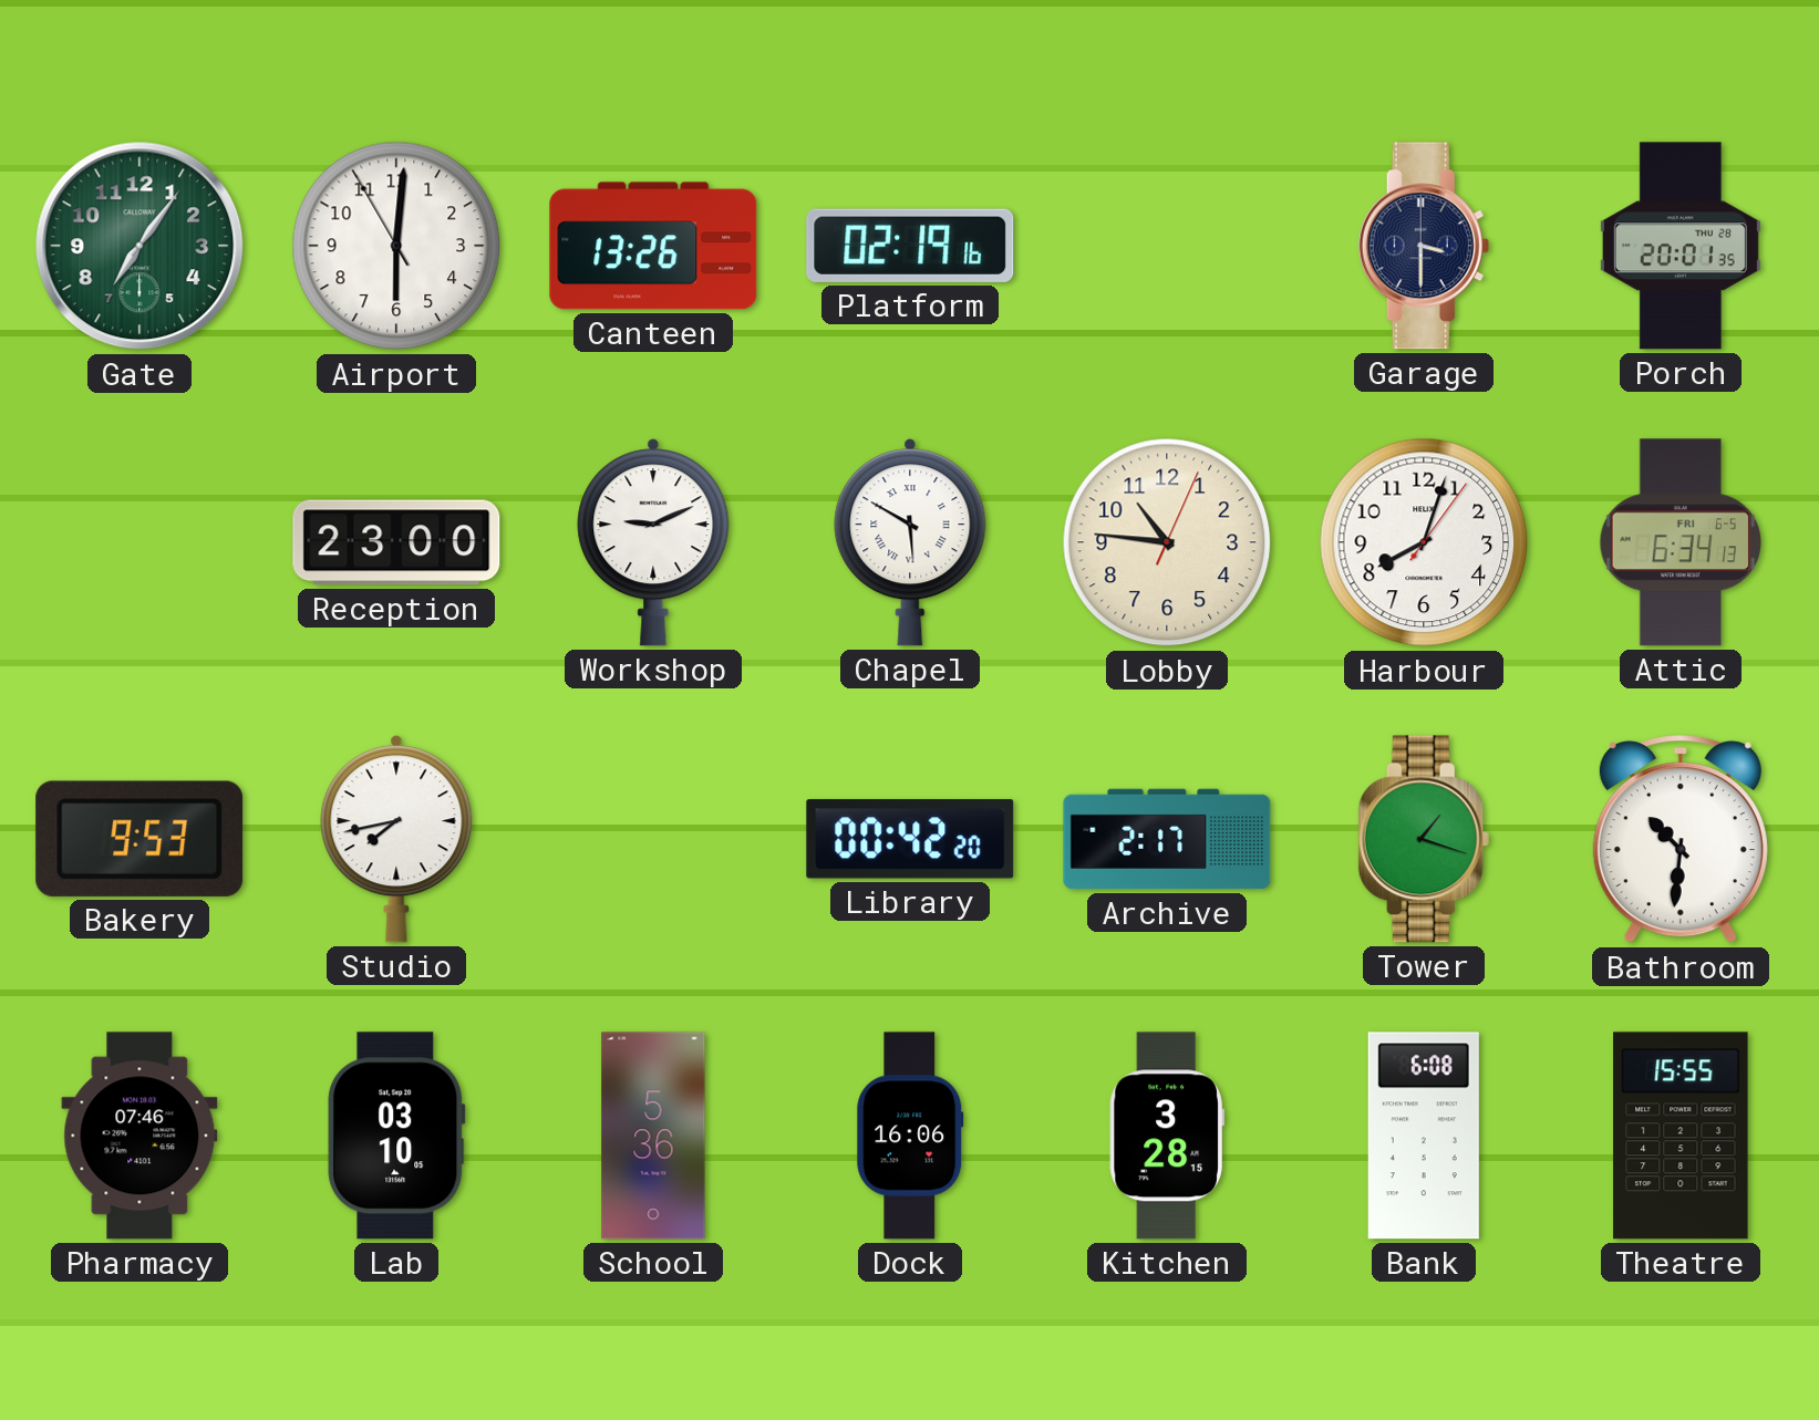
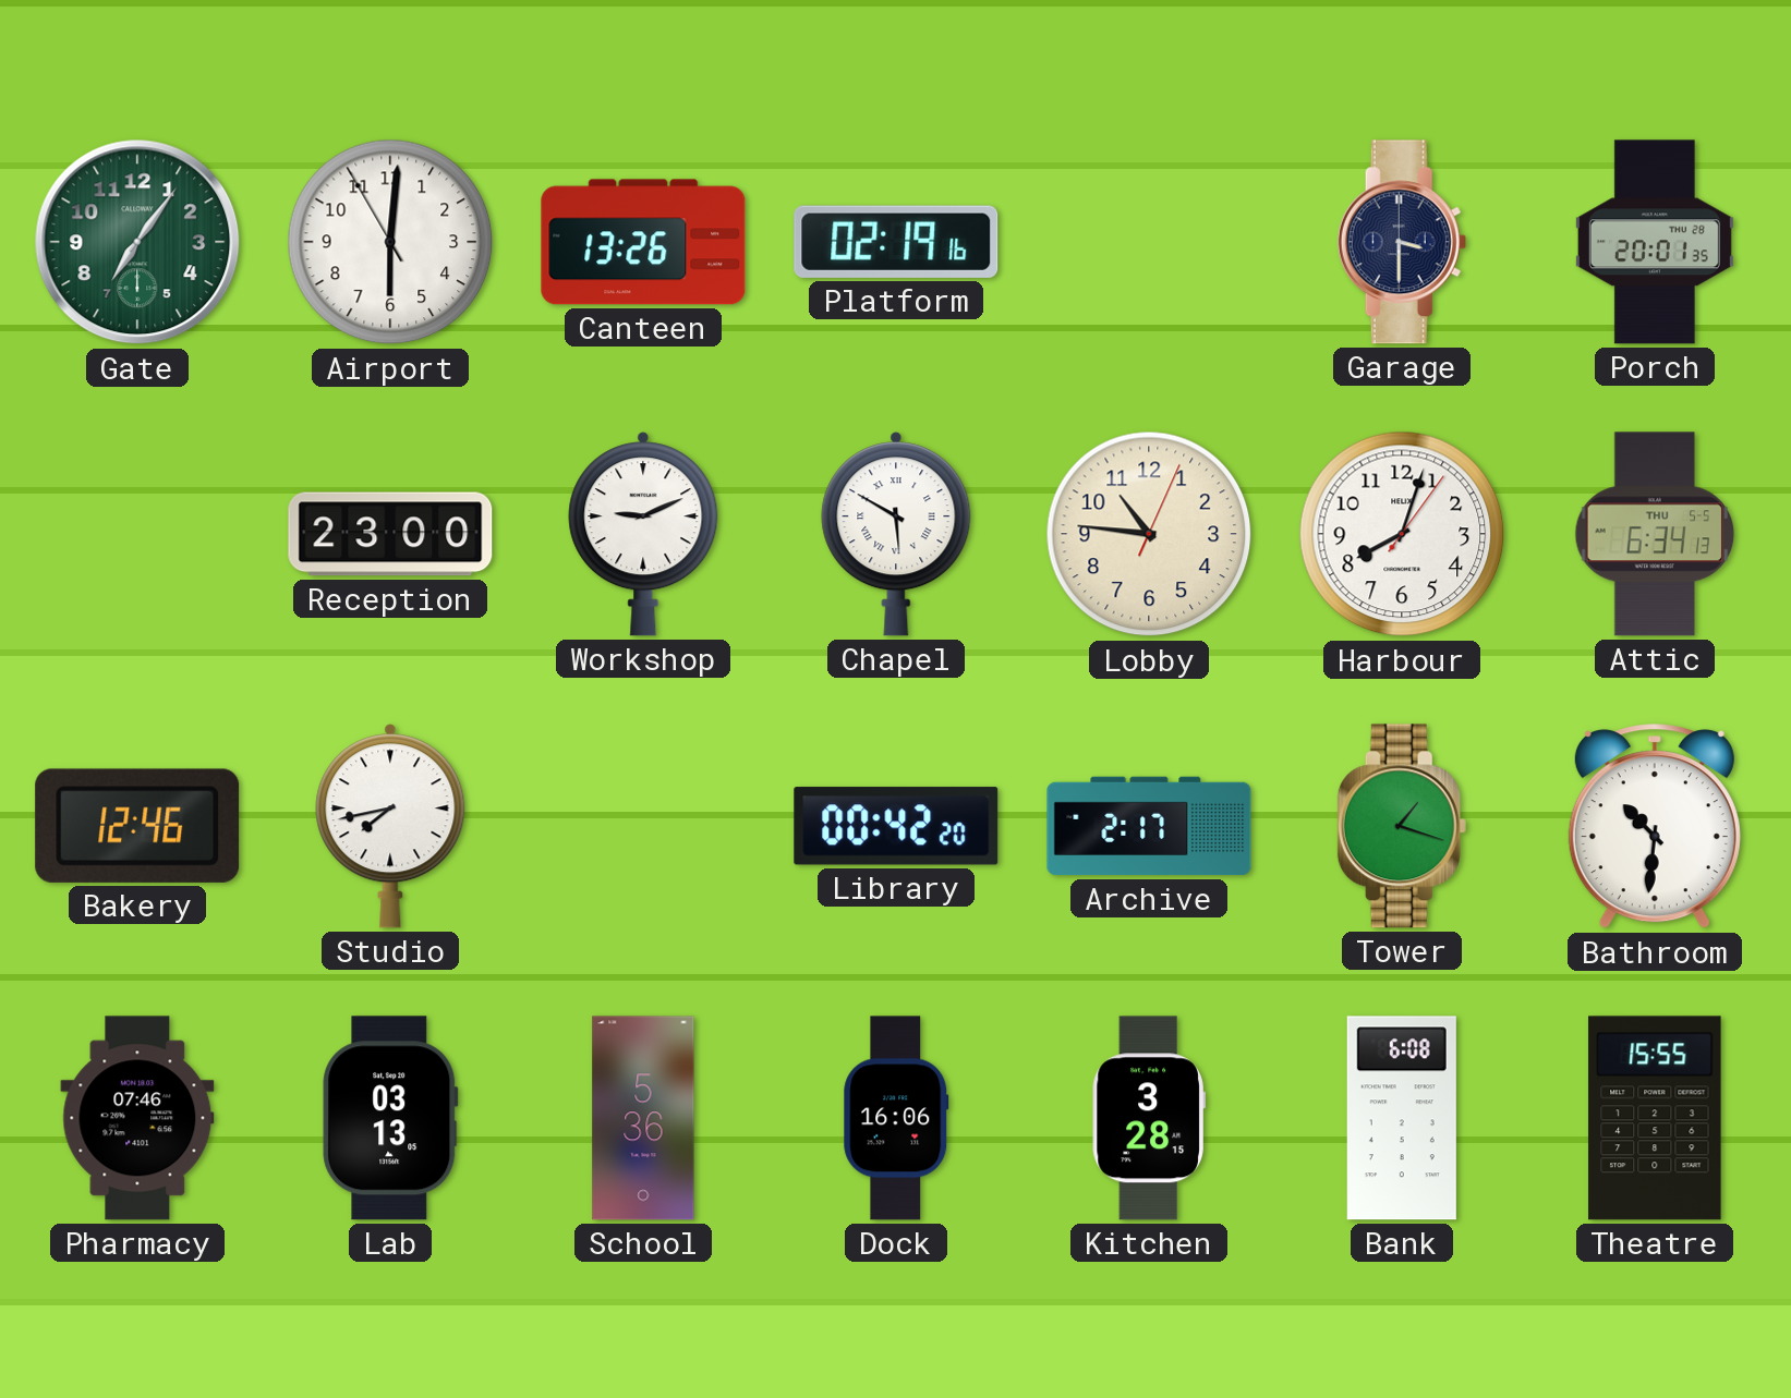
Attic date: FRI 6-5 -> THU 5-5
Bakery: 9:53 -> 12:46
Lab: 03:10 -> 03:13
